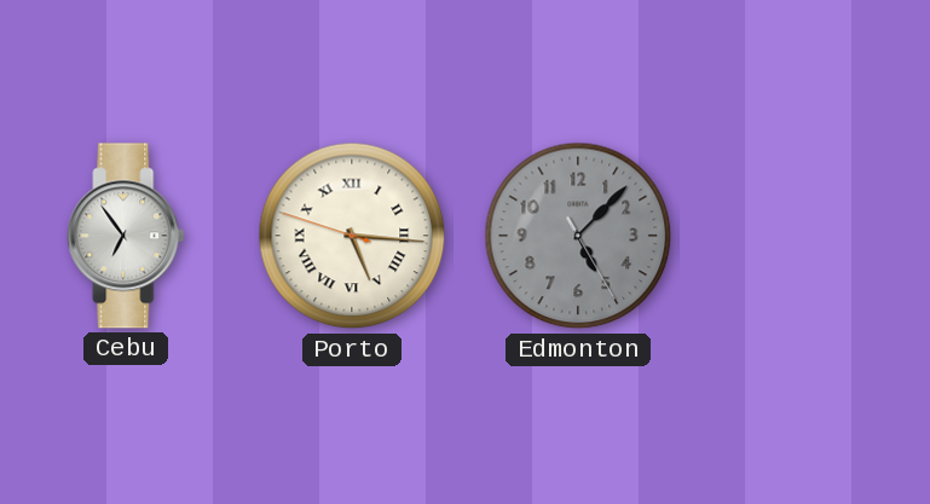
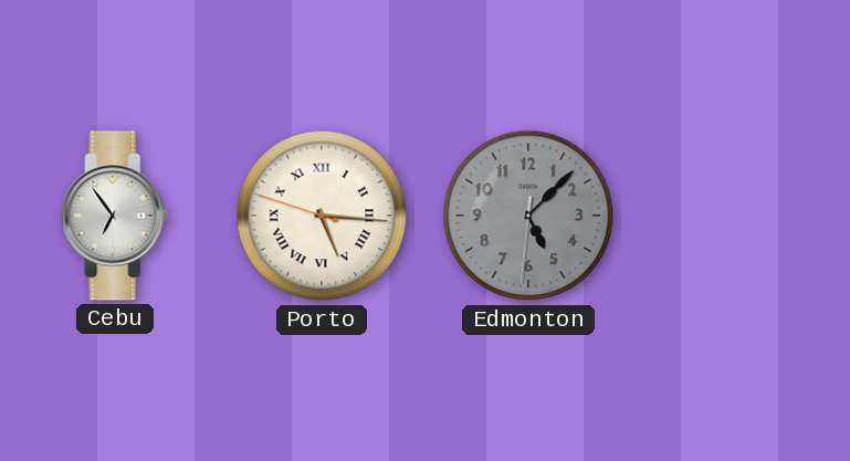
Edmonton: 5:07:25 -> 5:07:31
